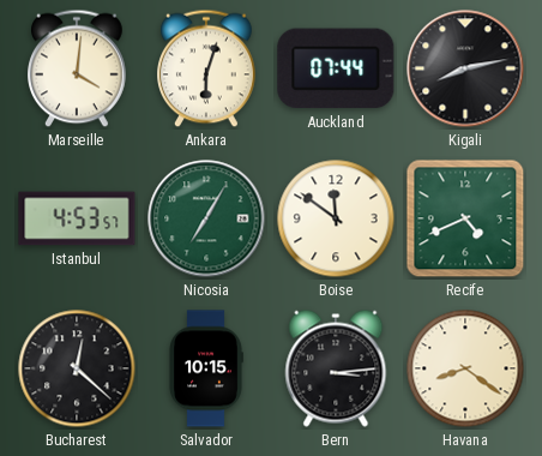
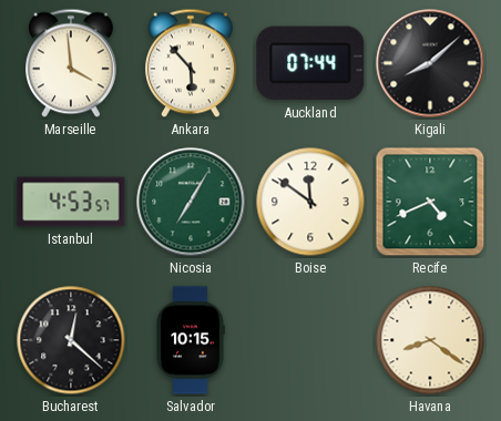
Marseille: 4:01 -> 3:59
Ankara: 6:03 -> 5:53
Kigali: 8:13 -> 8:08
Bern: 3:14 -> none
